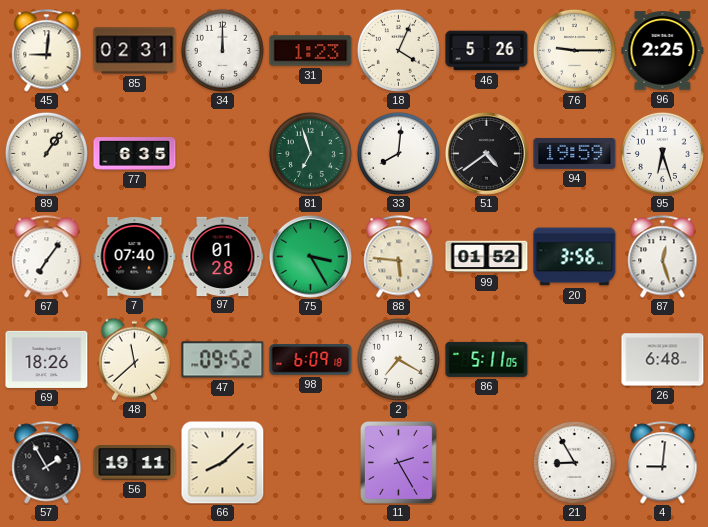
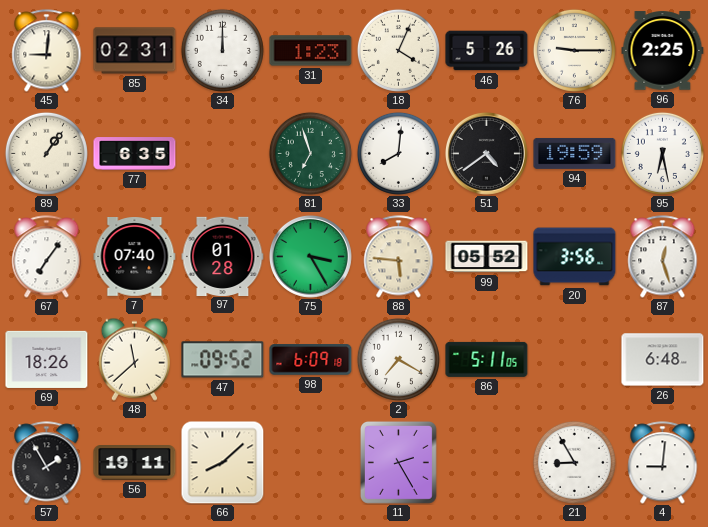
95: 6:27 -> 6:28
99: 01:52 -> 05:52
